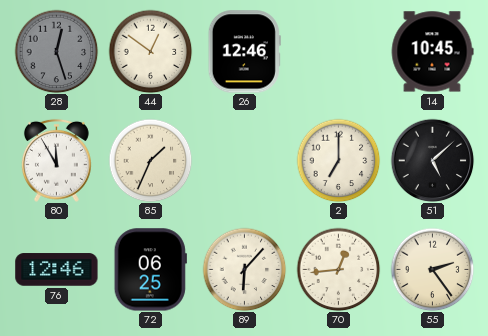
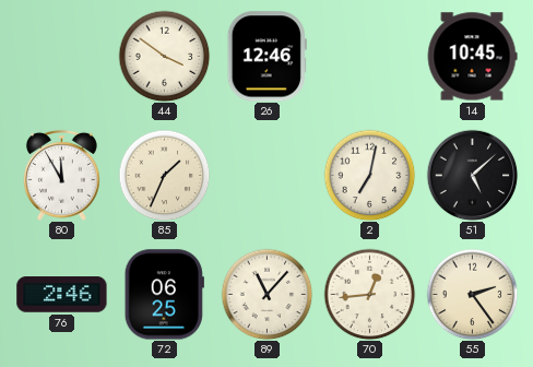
28: 12:27 -> none
44: 12:51 -> 3:51
2: 7:00 -> 7:02
76: 12:46 -> 2:46
89: 6:07 -> 11:07
